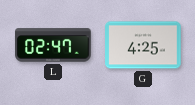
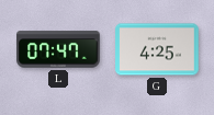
L: 02:47 -> 07:47
